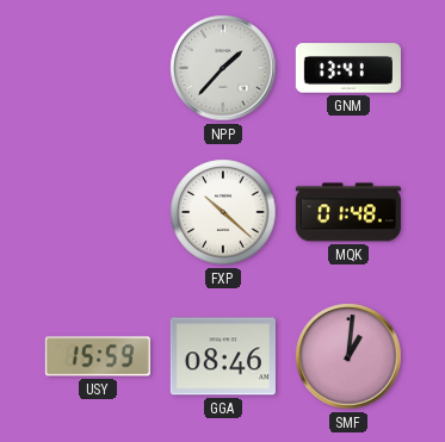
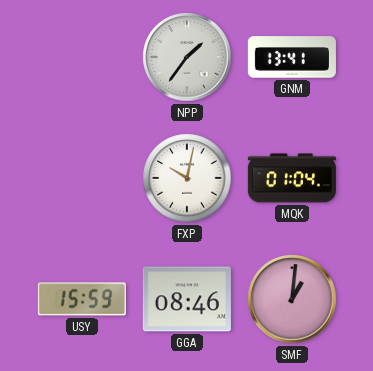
NPP: 1:37 -> 1:36
FXP: 10:22 -> 10:02
MQK: 01:48 -> 01:04
